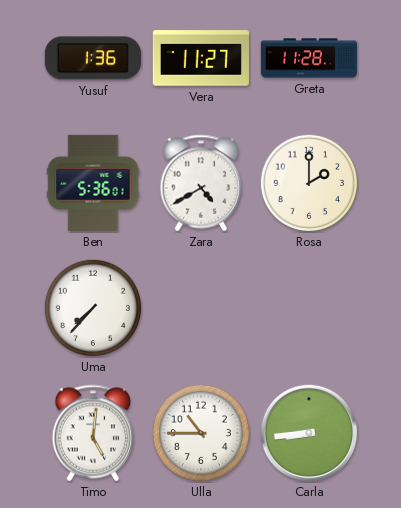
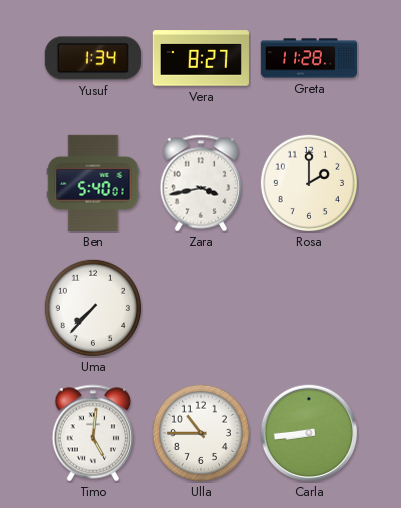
Yusuf: 1:36 -> 1:34
Vera: 11:27 -> 8:27
Ben: 5:36 -> 5:40
Zara: 4:40 -> 3:43
